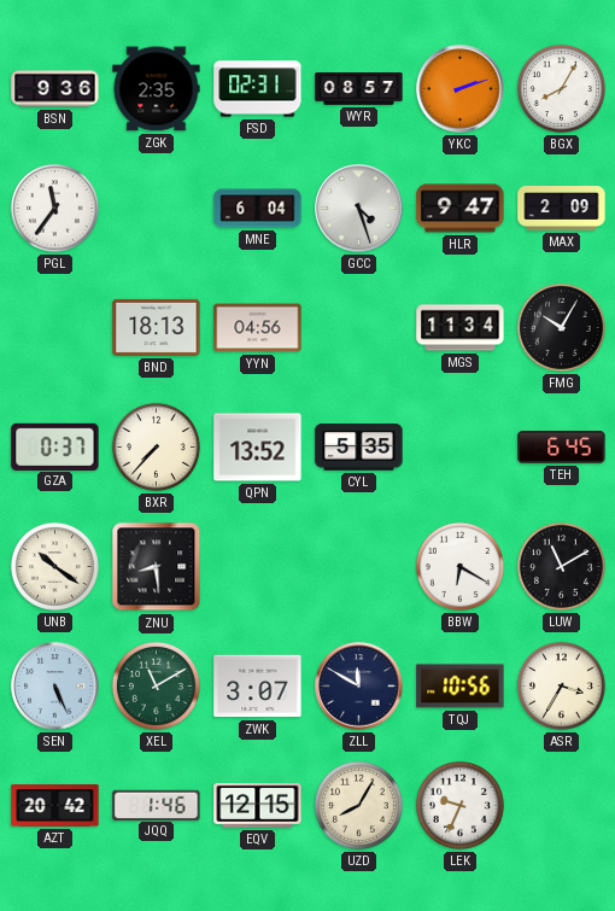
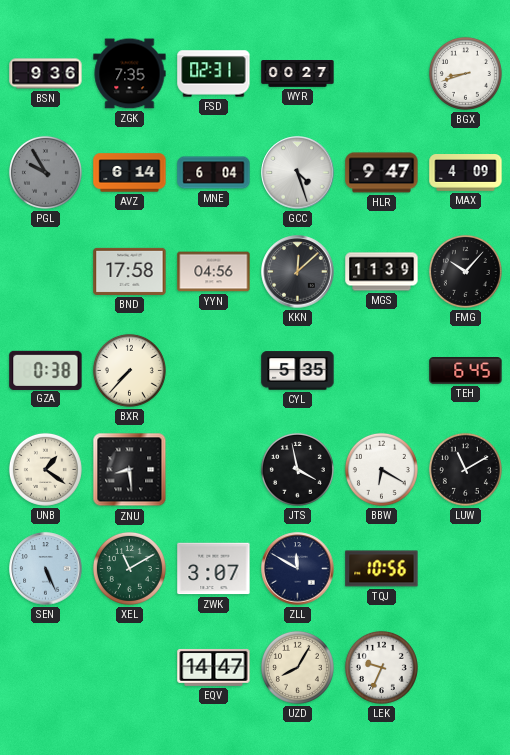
ZGK: 2:35 -> 7:35
WYR: 08:57 -> 00:27
YKC: 2:12 -> none
BGX: 8:05 -> 8:42
PGL: 11:36 -> 9:55
PGL dial: white -> grey
AVZ: none -> 6:14
MAX: 2:09 -> 4:09
BND: 18:13 -> 17:58
KKN: none -> 12:08
MGS: 11:34 -> 11:39
FMG: 10:05 -> 10:07
GZA: 0:37 -> 0:38
QPN: 13:52 -> none
UNB: 10:21 -> 1:21
JTS: none -> 3:58
ASR: 3:35 -> none
AZT: 20:42 -> none
JQQ: 1:46 -> none
EQV: 12:15 -> 14:47
